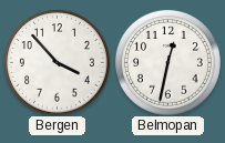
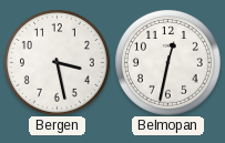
Bergen: 3:53 -> 3:28
